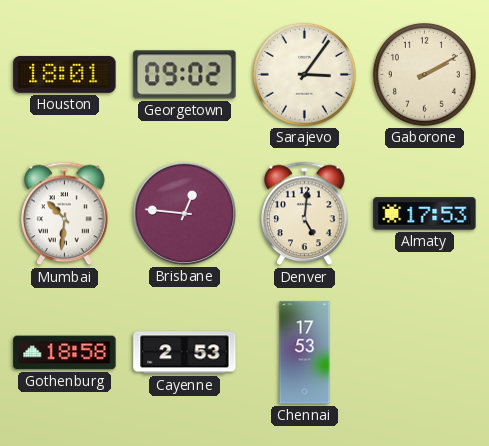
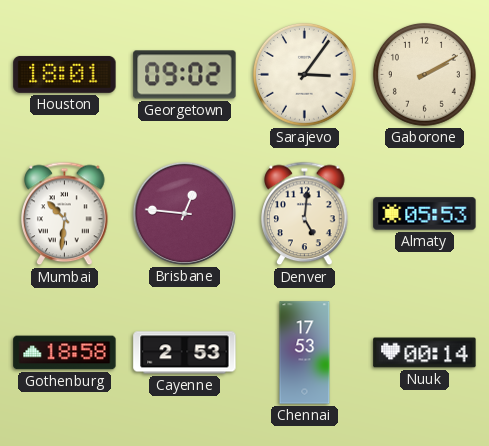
Almaty: 17:53 -> 05:53
Nuuk: none -> 00:14
